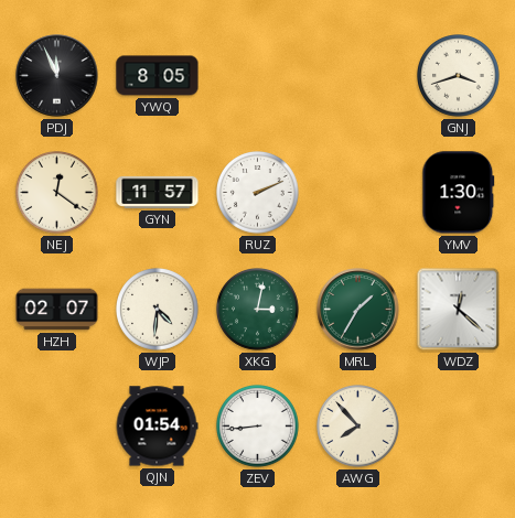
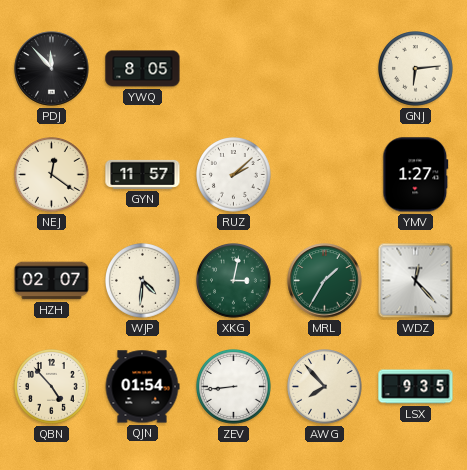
PDJ: 11:56 -> 11:53
GNJ: 3:42 -> 6:14
RUZ: 2:11 -> 2:08
YMV: 1:30 -> 1:27
WDZ: 12:22 -> 12:23
QBN: none -> 4:53
LSX: none -> 9:35
